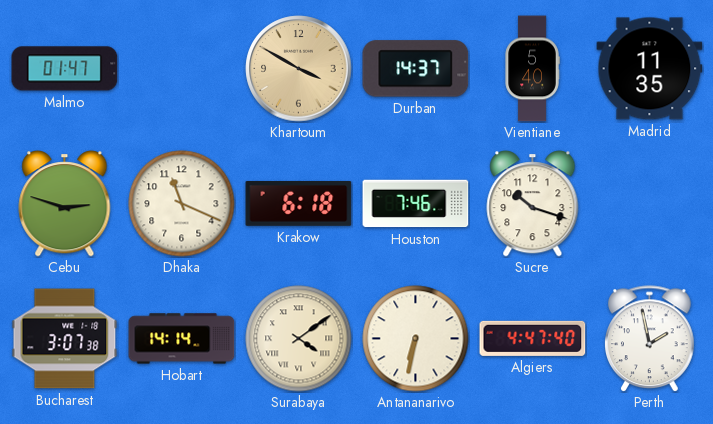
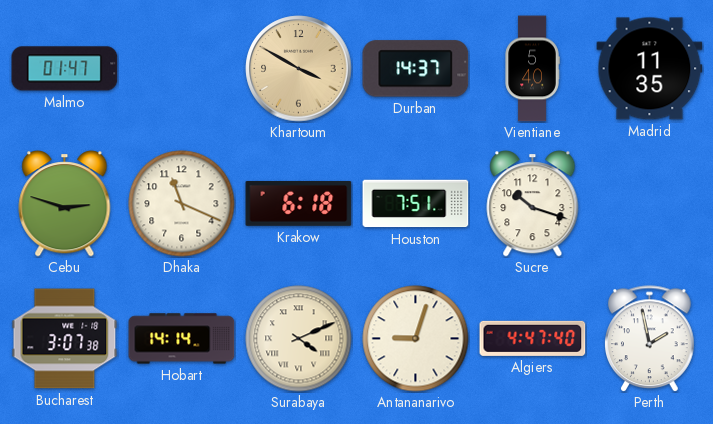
Houston: 7:46 -> 7:51
Surabaya: 4:09 -> 4:11
Antananarivo: 6:32 -> 9:03
